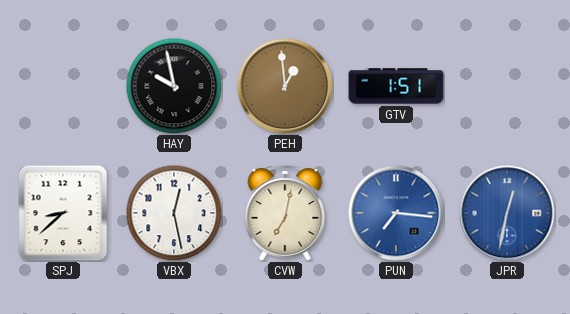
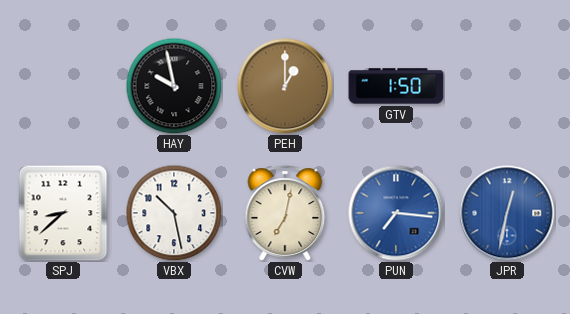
PEH: 12:59 -> 1:00
GTV: 1:51 -> 1:50
VBX: 12:28 -> 10:28
